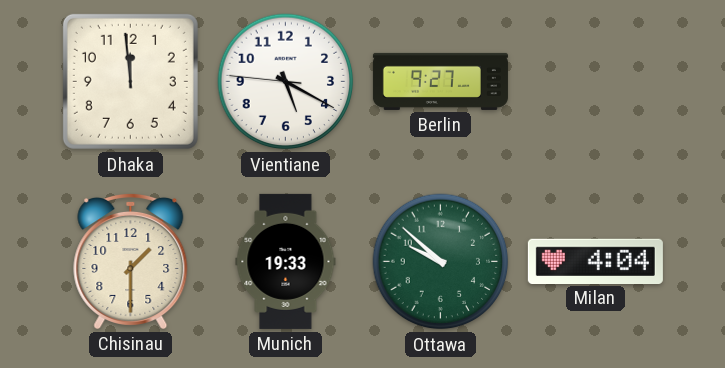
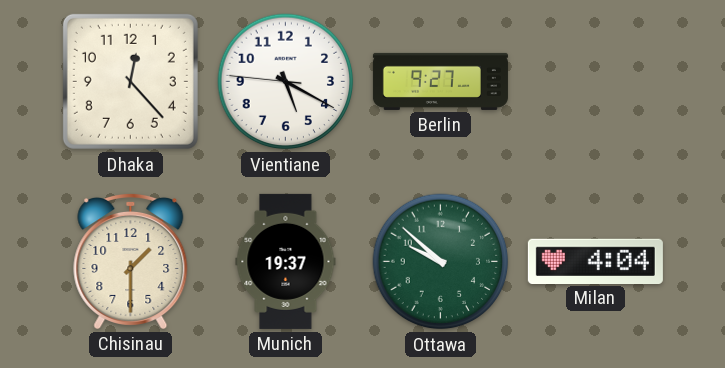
Dhaka: 11:59 -> 12:23
Munich: 19:33 -> 19:37
